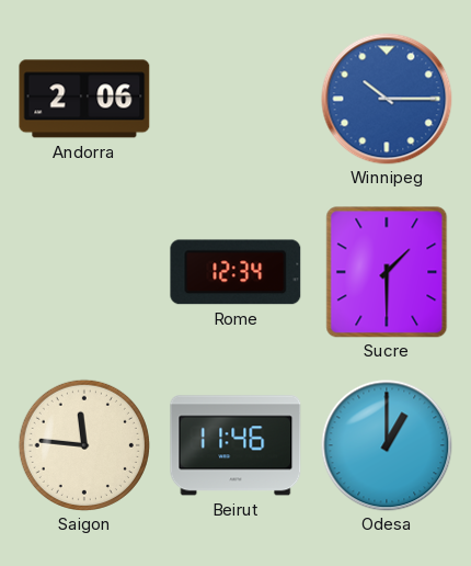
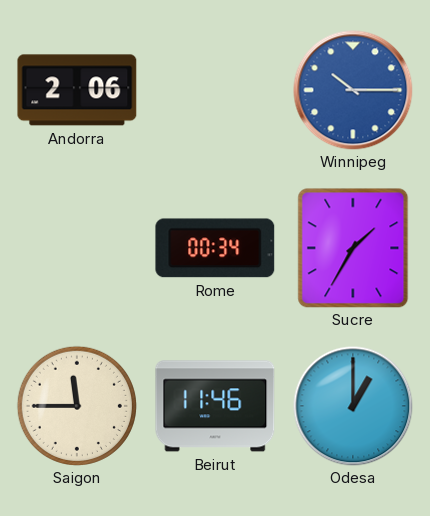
Rome: 12:34 -> 00:34
Sucre: 1:30 -> 1:35
Saigon: 11:46 -> 11:45
